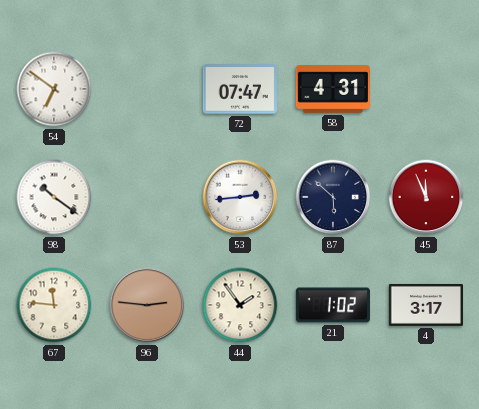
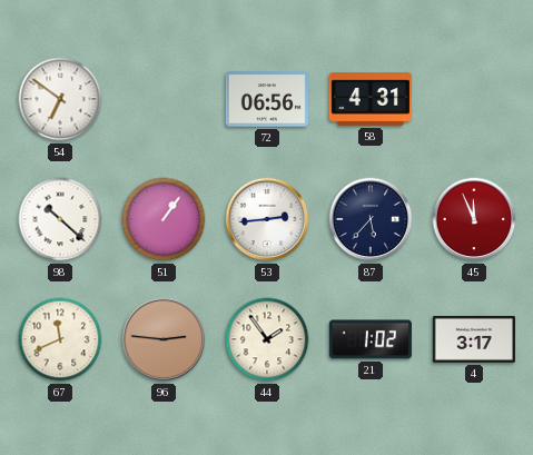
72: 07:47 -> 06:56
98: 10:21 -> 10:22
51: none -> 1:06
87: 5:52 -> 5:37
67: 11:46 -> 11:41
